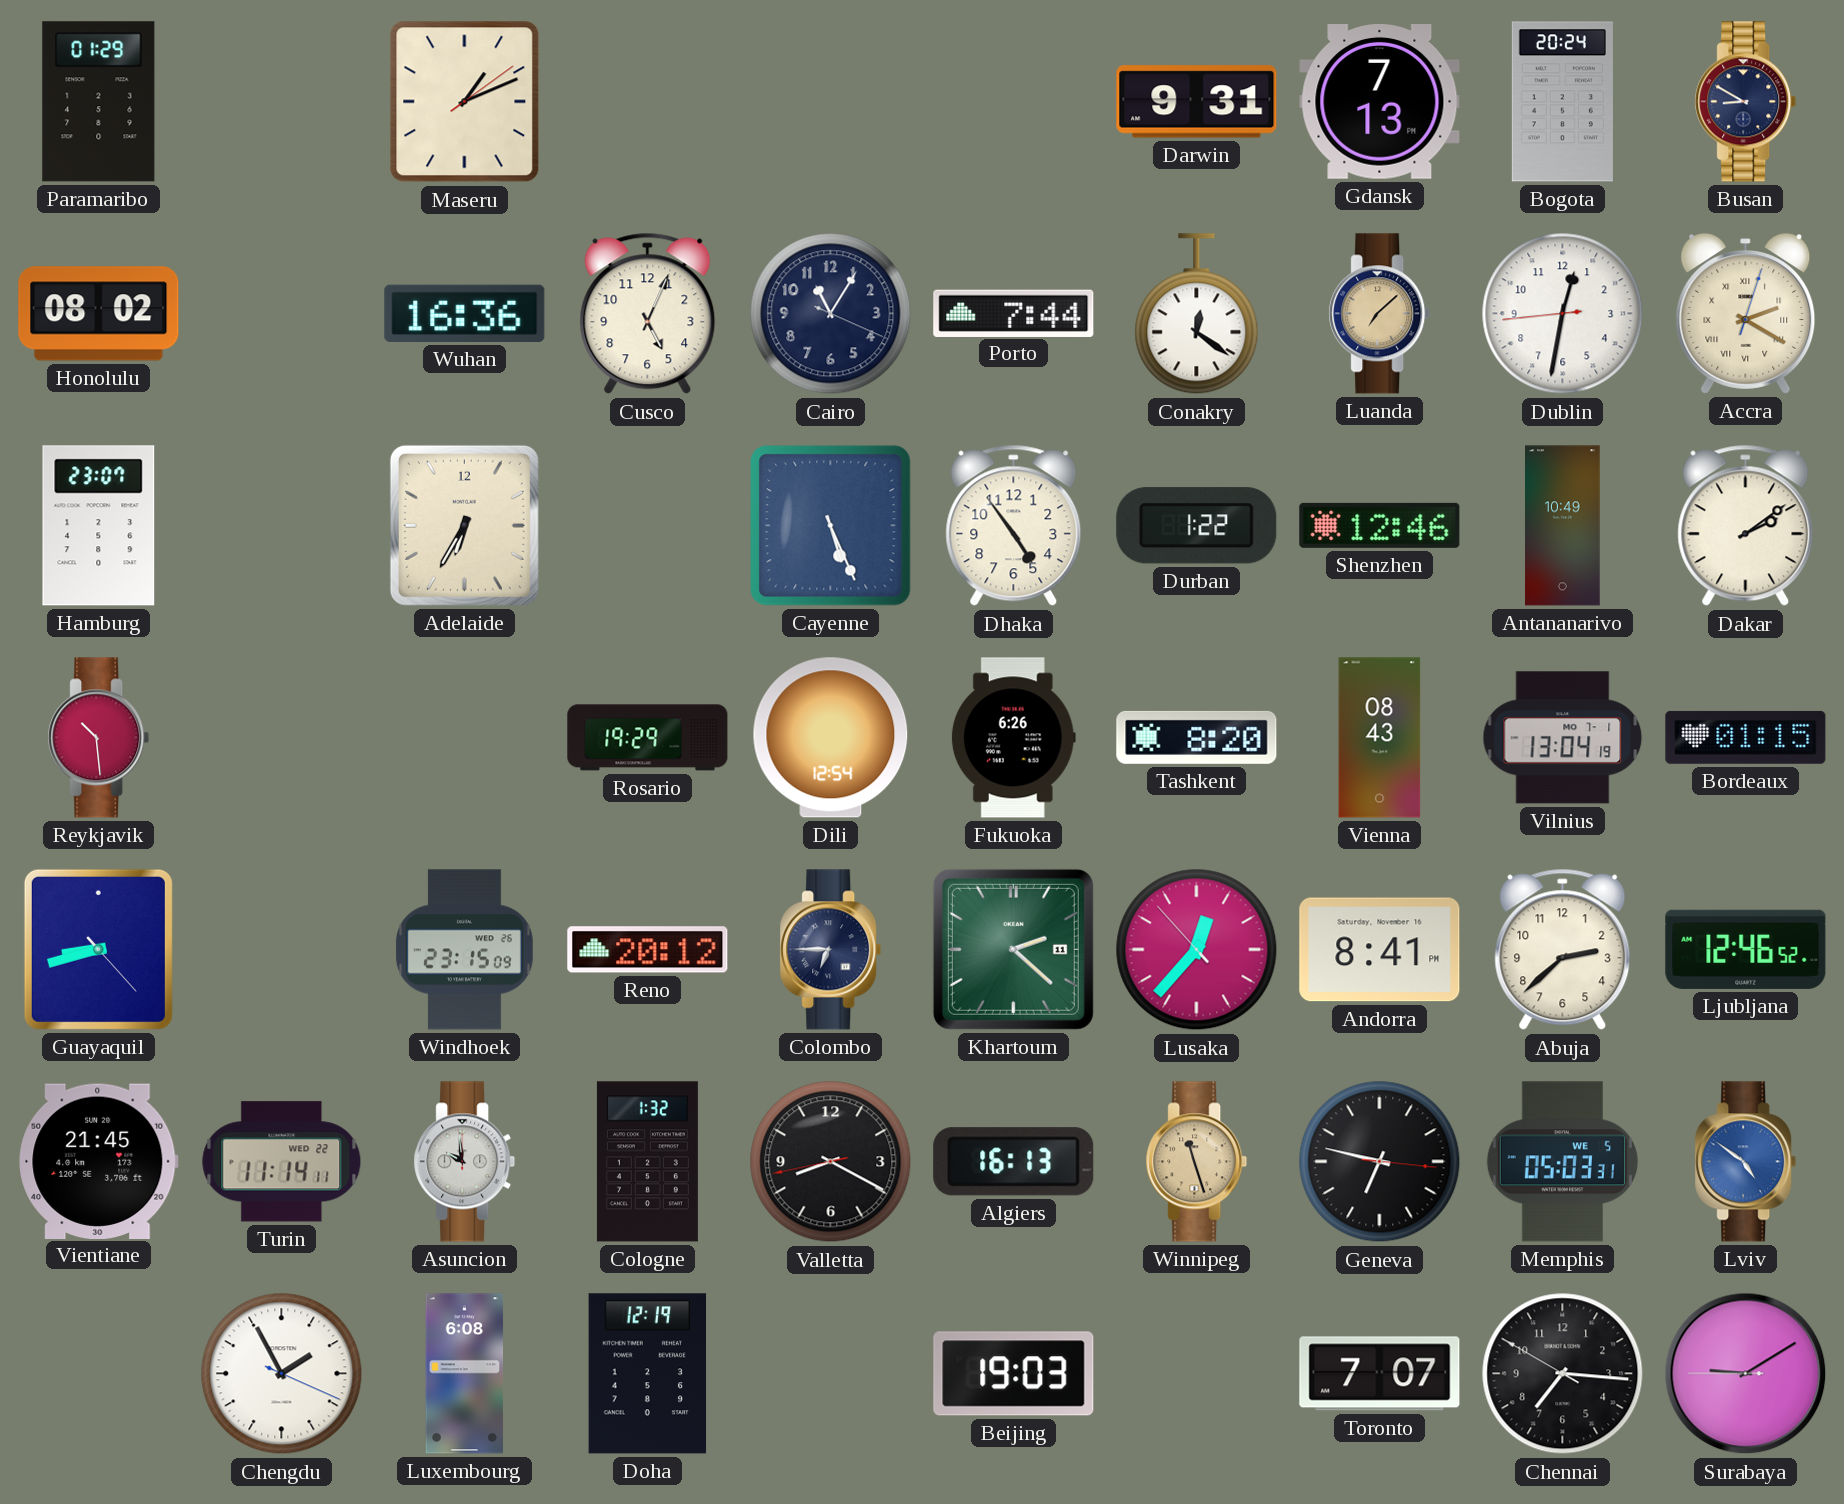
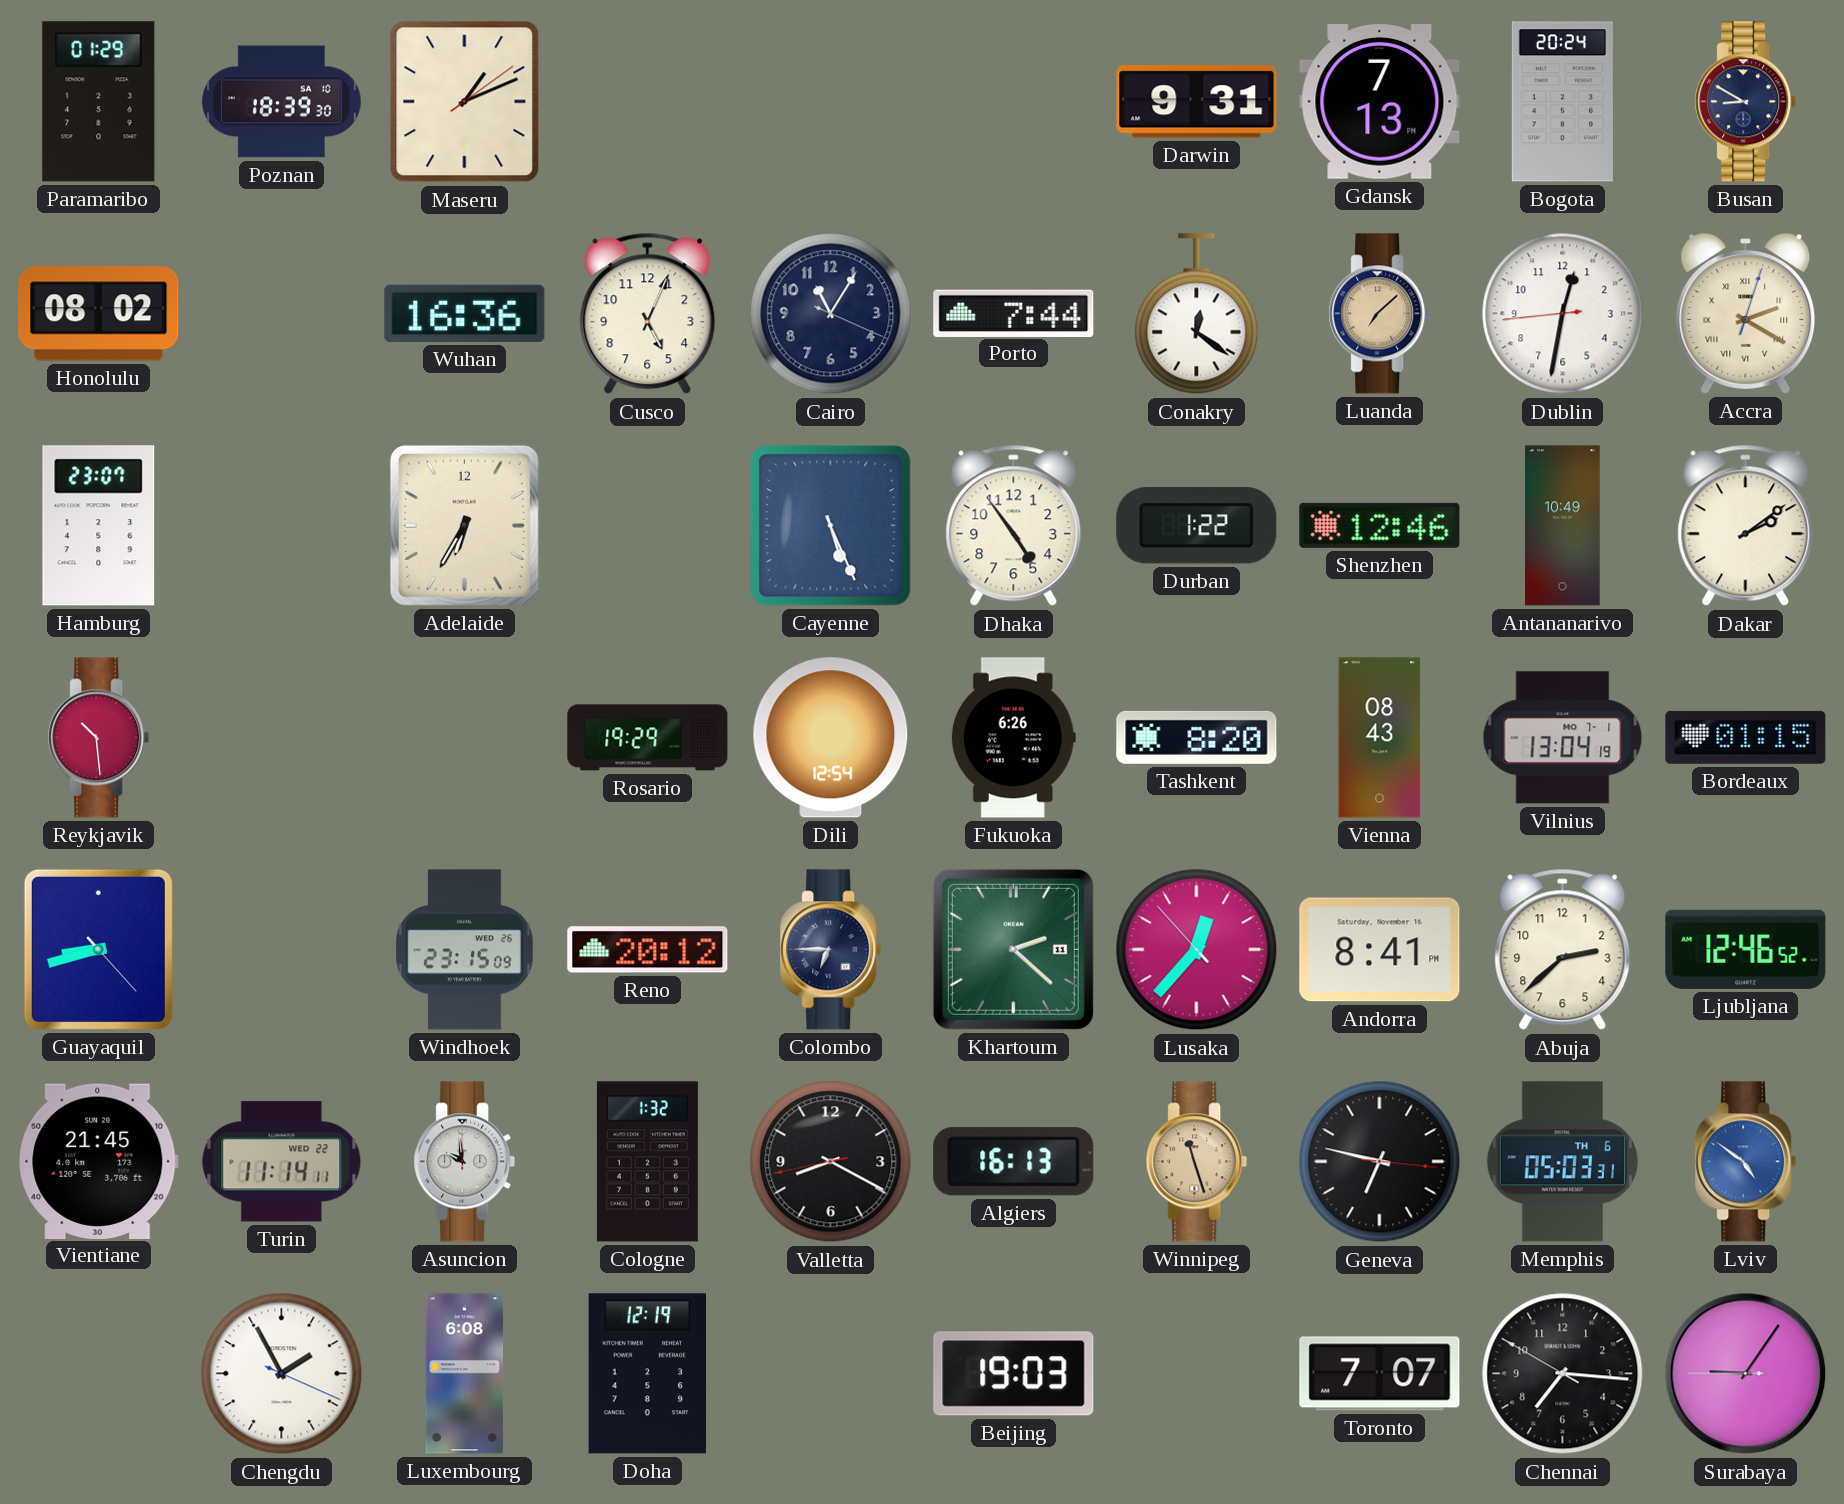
Poznan: none -> 18:39
Memphis date: WE 5 -> TH 6
Surabaya: 9:09 -> 9:05
